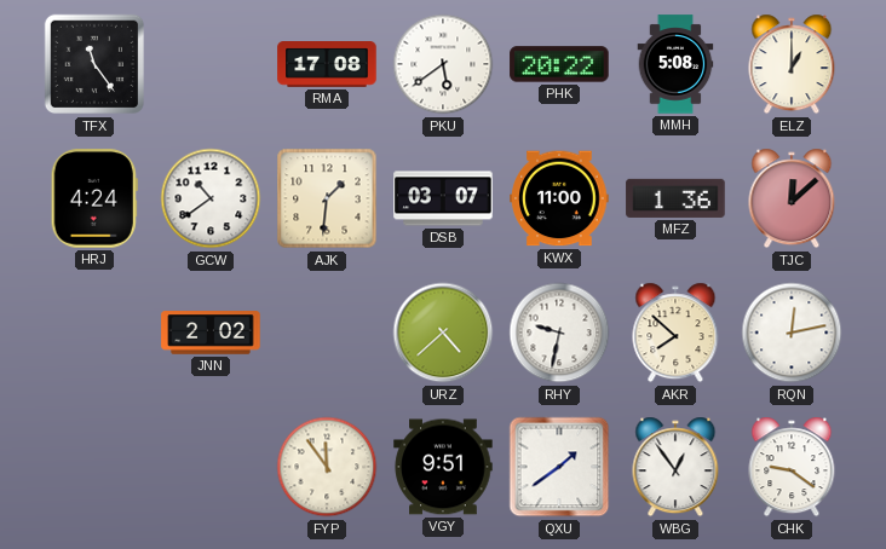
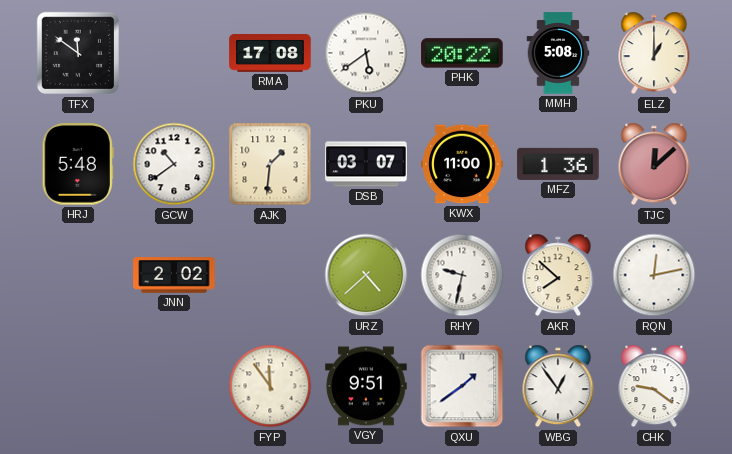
TFX: 11:24 -> 11:51
HRJ: 4:24 -> 5:48
